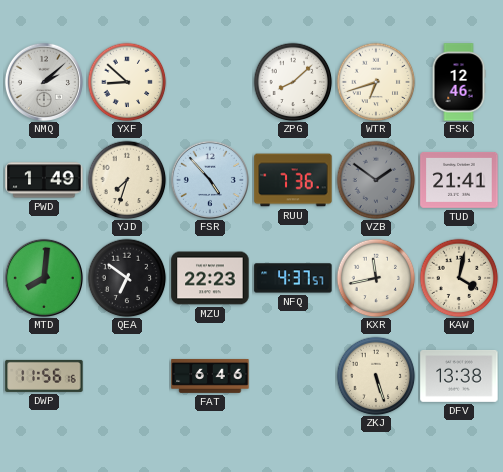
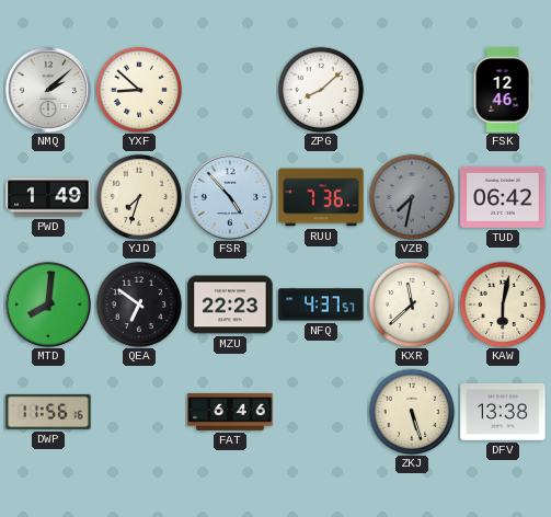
WTR: 6:42 -> none
VZB: 1:51 -> 7:32
TUD: 21:41 -> 06:42
KXR: 11:43 -> 11:38
KAW: 4:02 -> 6:02
